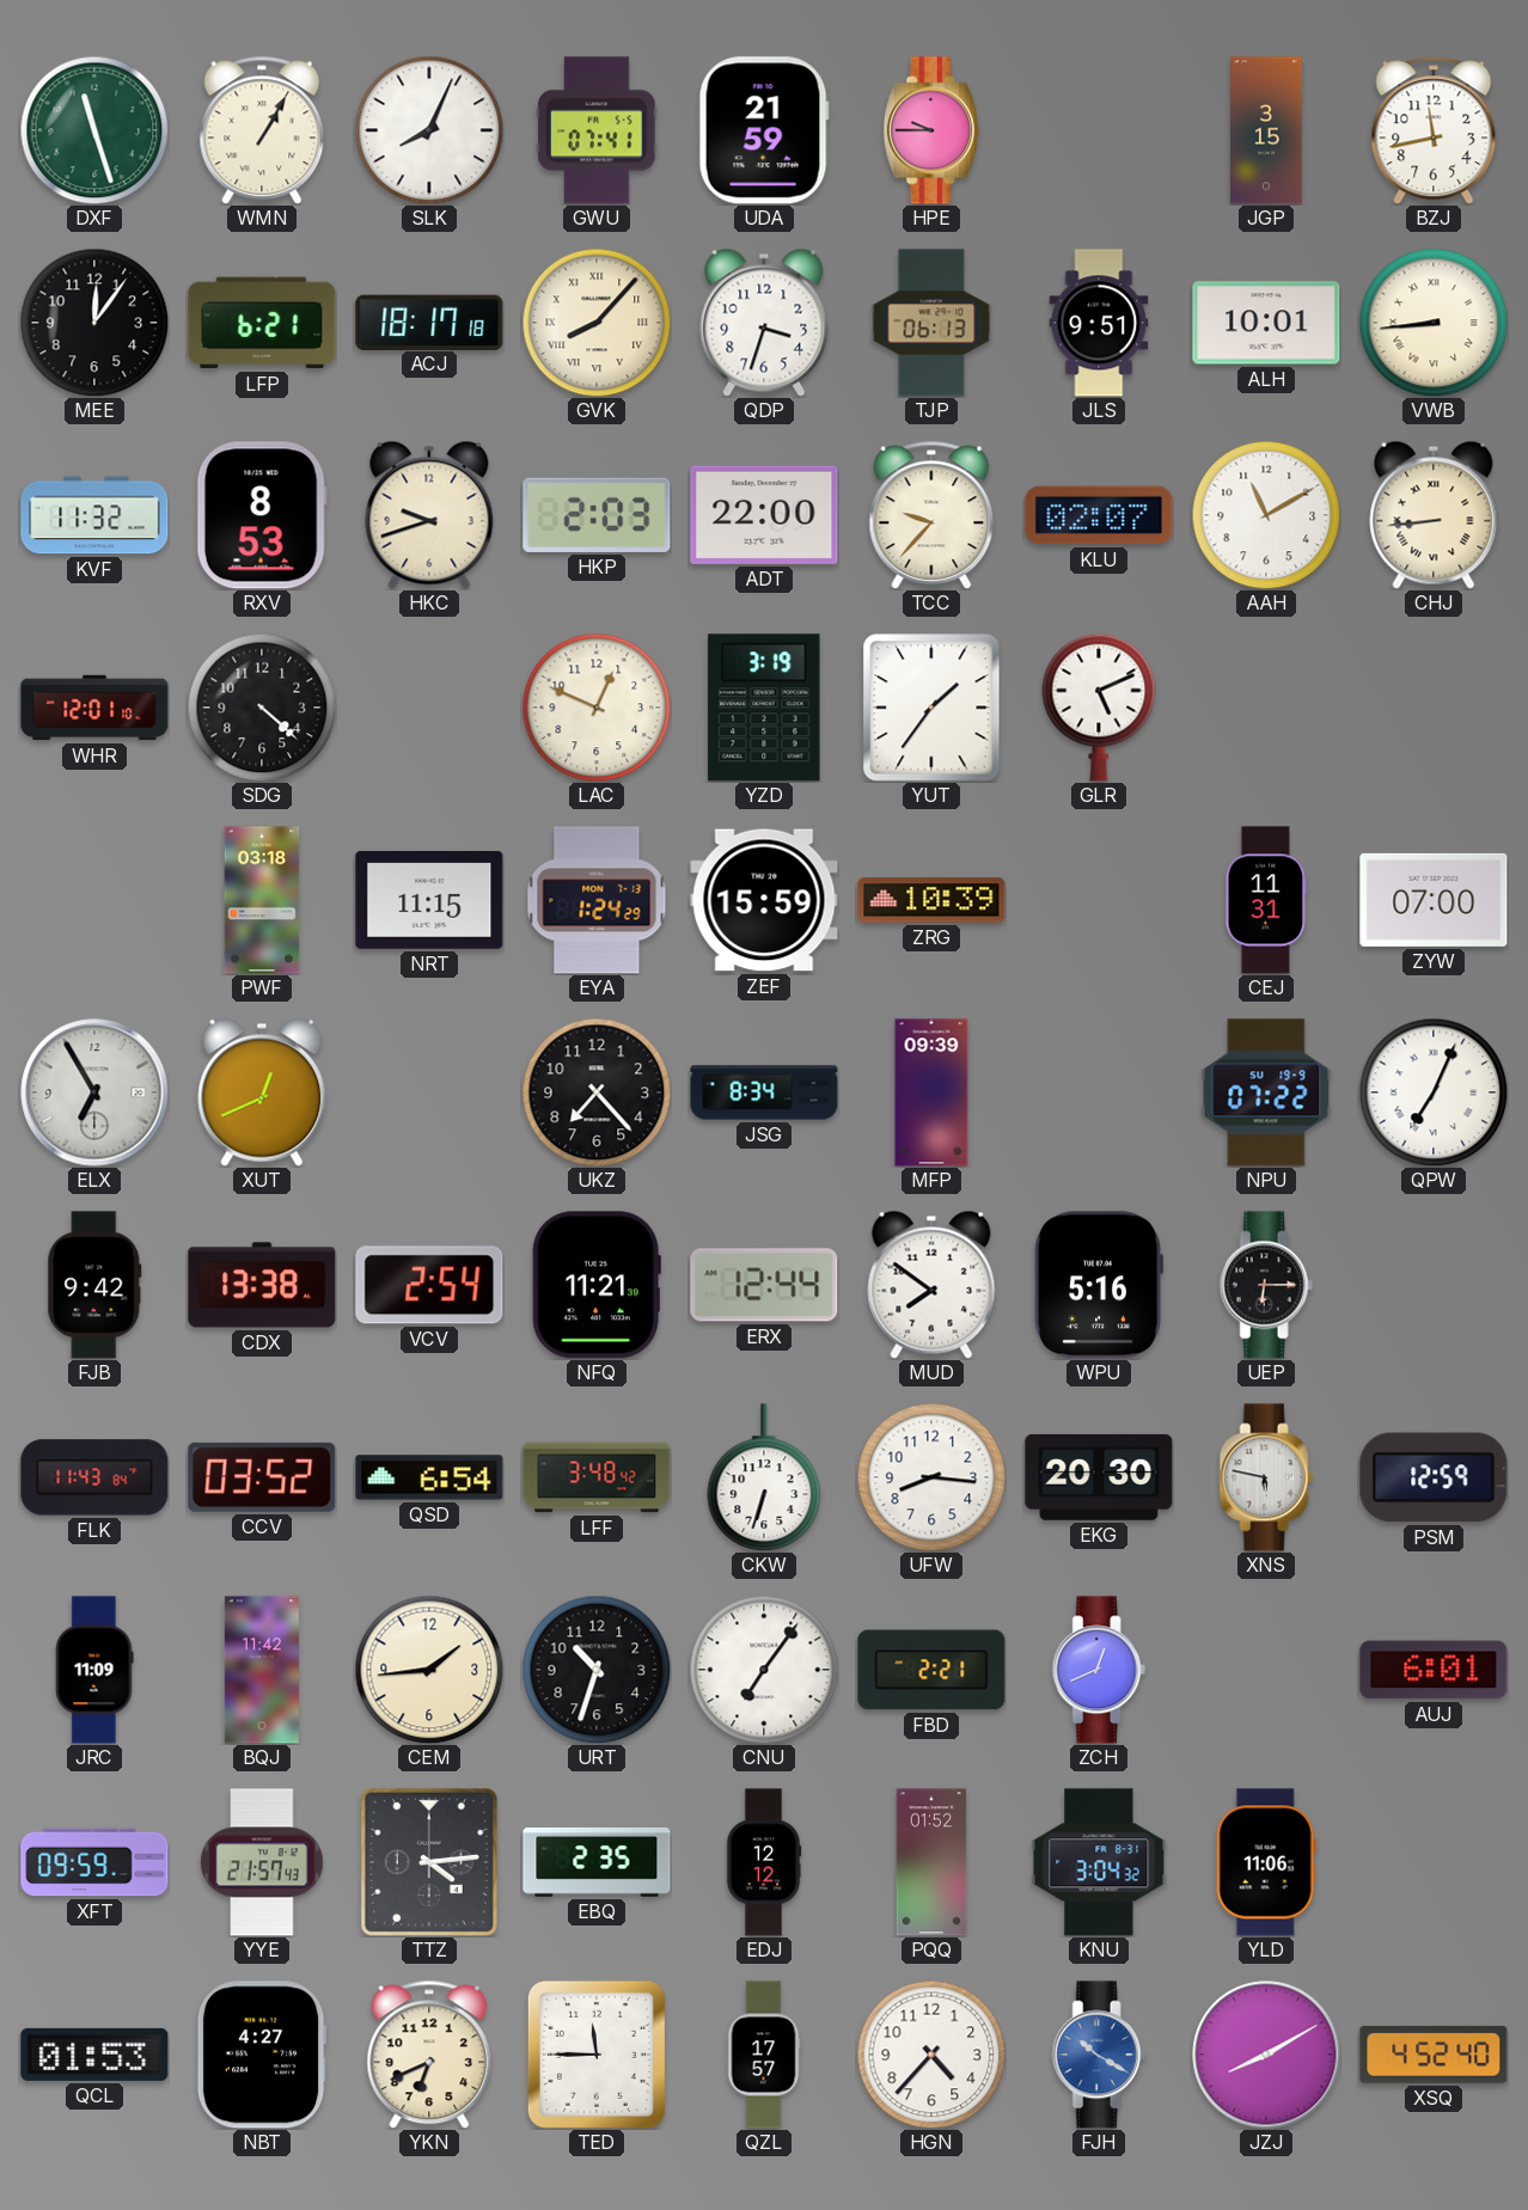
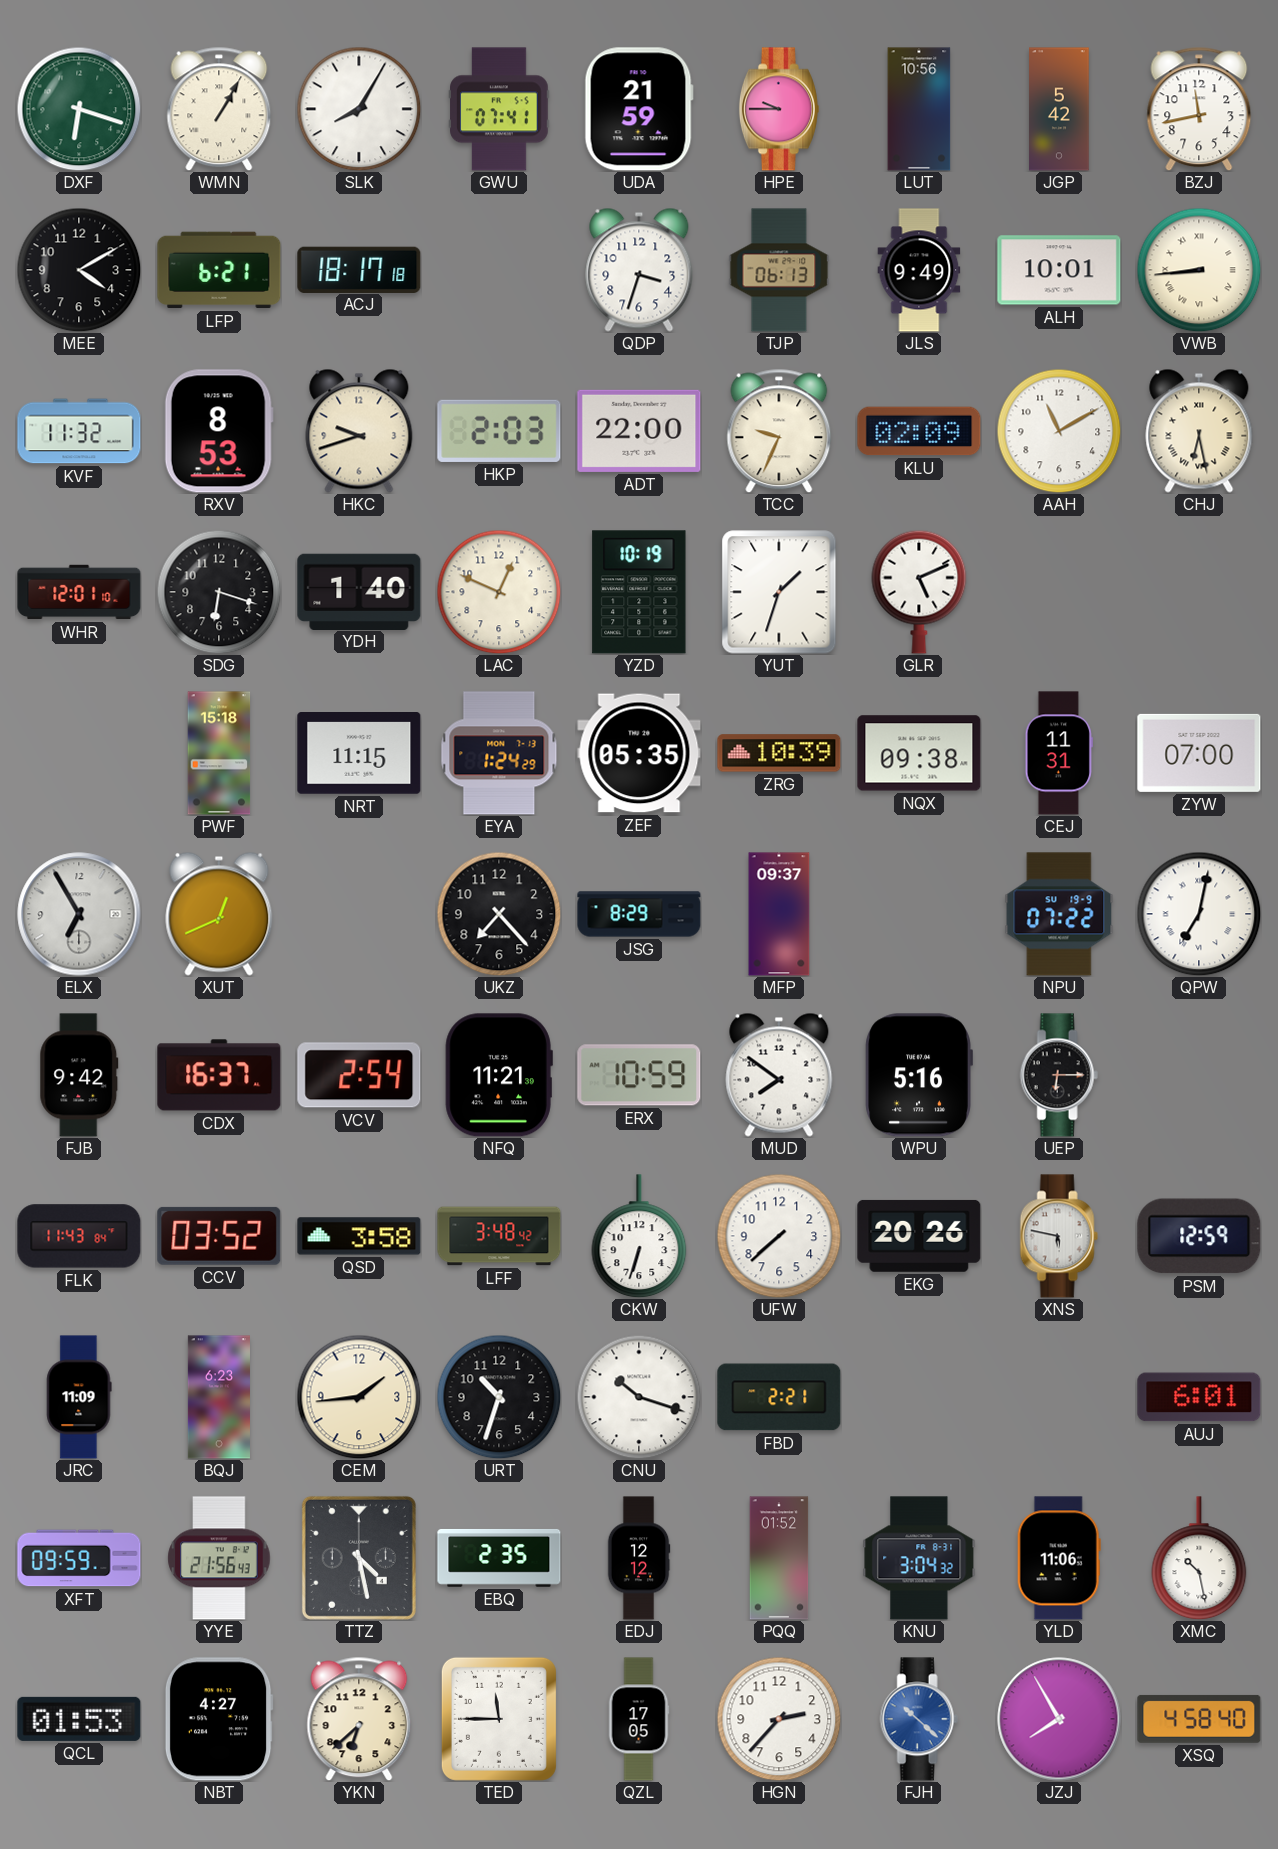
DXF: 11:27 -> 6:18
SLK: 8:04 -> 8:05
LUT: none -> 10:56
JGP: 3:15 -> 5:42
MEE: 12:06 -> 4:10
GVK: 8:07 -> none
JLS: 9:51 -> 9:49
TCC: 9:37 -> 9:34
KLU: 02:07 -> 02:09
CHJ: 8:44 -> 6:28
SDG: 4:22 -> 6:18
YDH: none -> 1:40
YZD: 3:19 -> 10:19
YUT: 1:36 -> 1:33
PWF: 03:18 -> 15:18
ZEF: 15:59 -> 05:35
NQX: none -> 09:38
JSG: 8:34 -> 8:29
MFP: 09:39 -> 09:37
QPW: 7:04 -> 7:02
CDX: 13:38 -> 16:37
ERX: 12:44 -> 10:59
QSD: 6:54 -> 3:58
UFW: 8:16 -> 7:38
EKG: 20:30 -> 20:26
BQJ: 11:42 -> 6:23
CNU: 7:06 -> 10:18
ZCH: 12:41 -> none
YYE: 21:57 -> 21:56
TTZ: 4:14 -> 4:28
XMC: none -> 10:28
YKN: 6:41 -> 6:38
QZL: 17:57 -> 17:05
HGN: 4:37 -> 2:37
FJH: 10:20 -> 10:22
JZJ: 8:10 -> 7:55
XSQ: 4:52 -> 4:58
